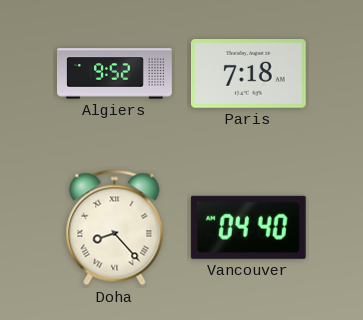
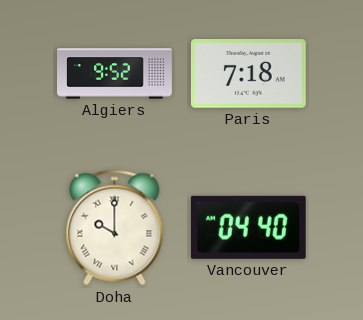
Doha: 8:23 -> 10:00
